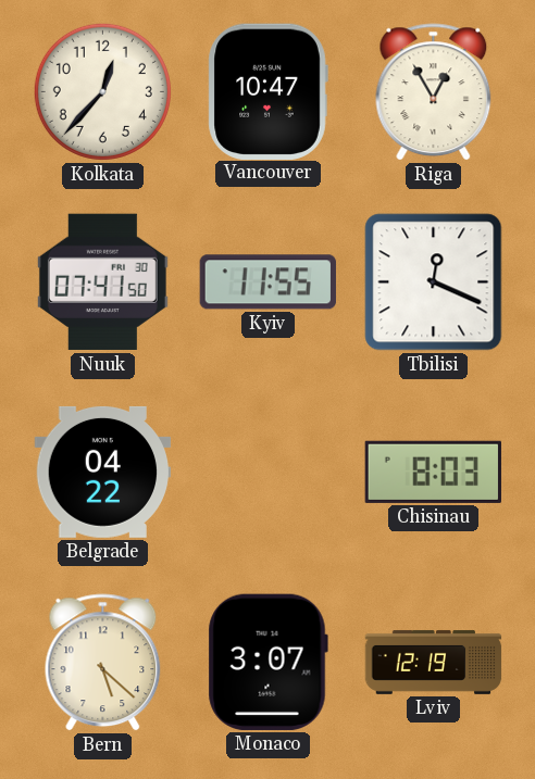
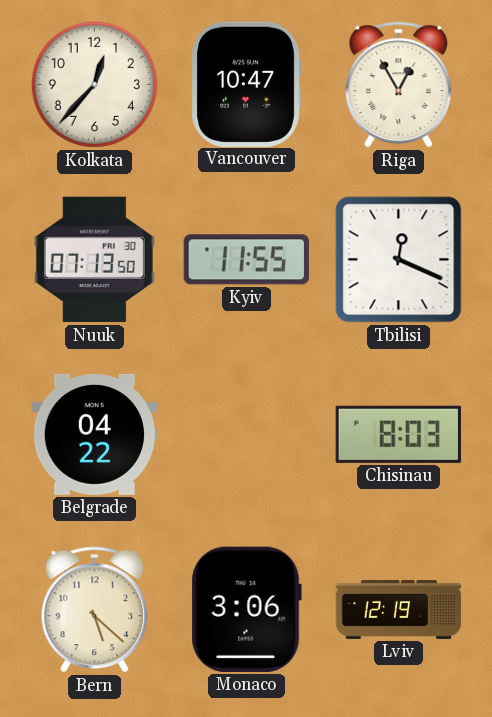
Nuuk: 07:41 -> 07:13
Monaco: 3:07 -> 3:06
